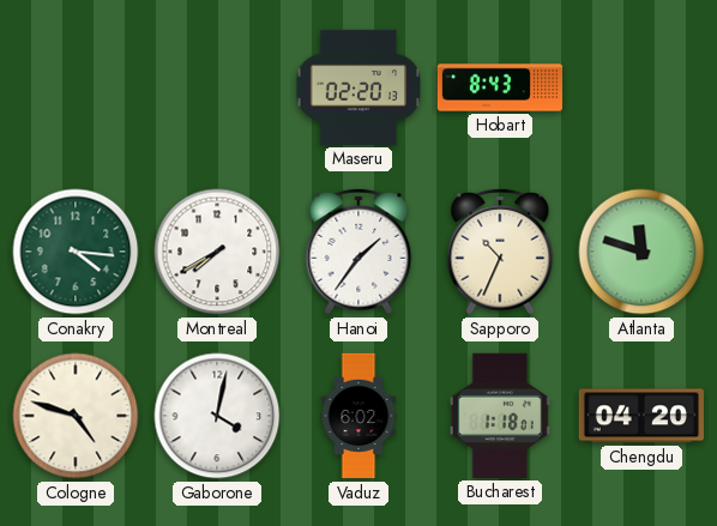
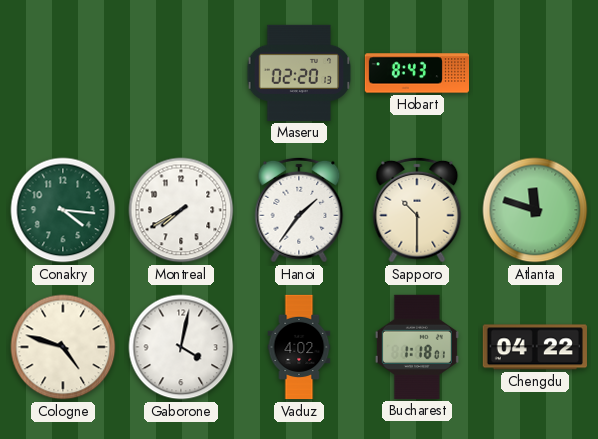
Sapporo: 10:34 -> 10:30
Vaduz: 6:02 -> 4:02
Chengdu: 04:20 -> 04:22
